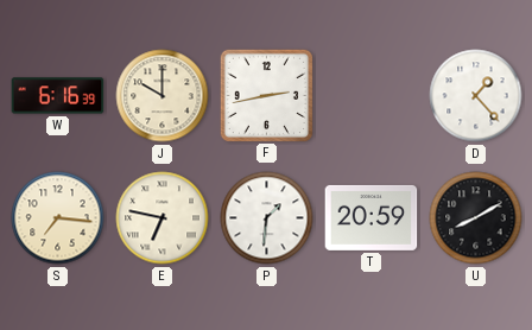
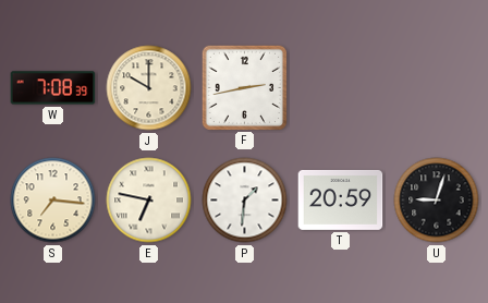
W: 6:16 -> 7:08
D: 1:23 -> none
U: 8:10 -> 9:03
